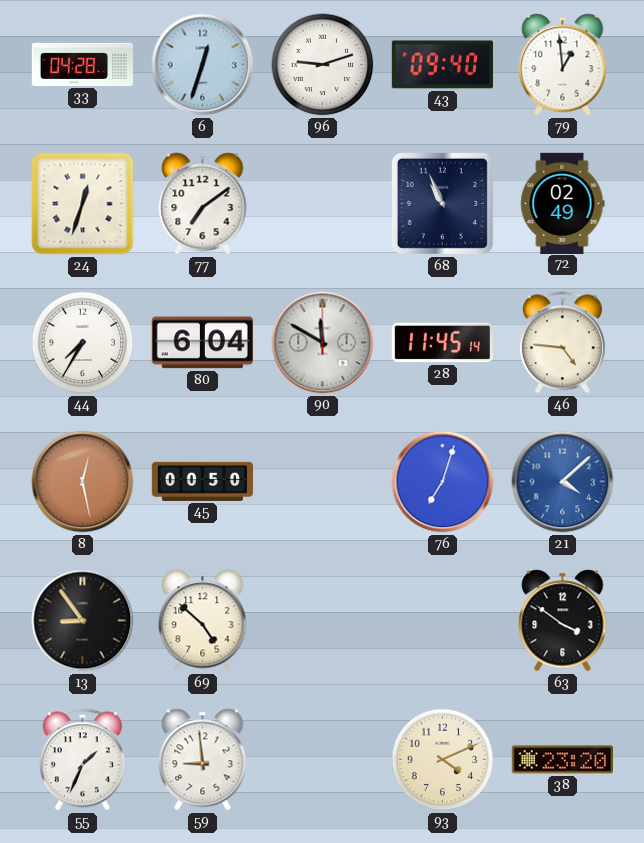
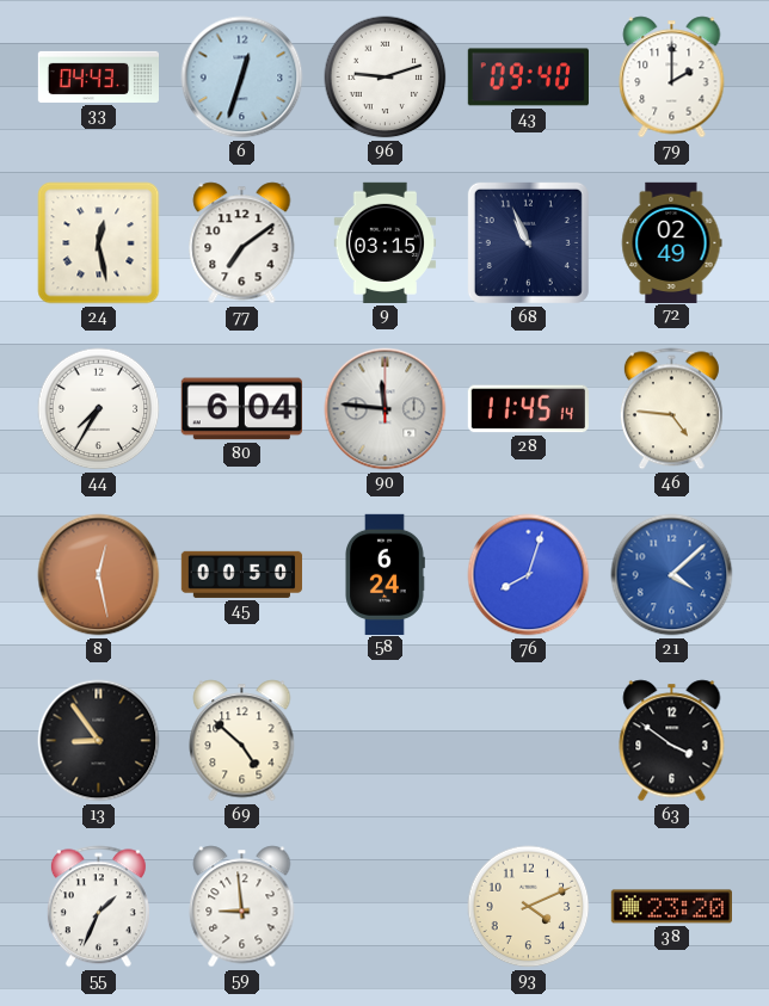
33: 04:28 -> 04:43
79: 12:59 -> 2:00
24: 12:33 -> 12:28
9: none -> 03:15
90: 11:50 -> 11:46
58: none -> 6:24
76: 7:03 -> 8:03
